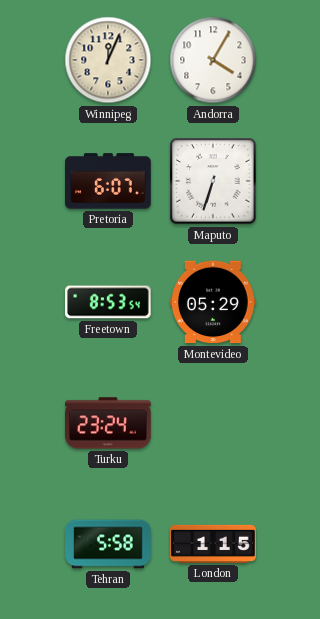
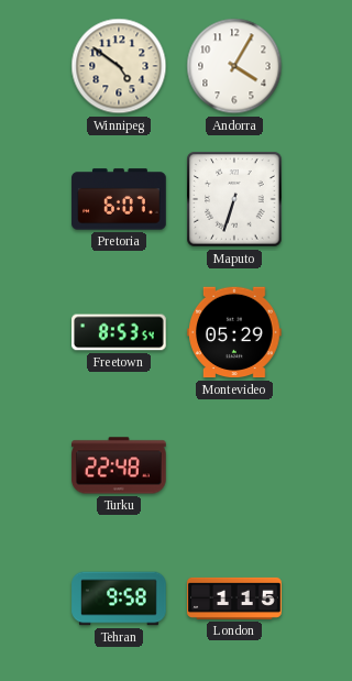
Winnipeg: 12:04 -> 4:51
Turku: 23:24 -> 22:48
Tehran: 5:58 -> 9:58
